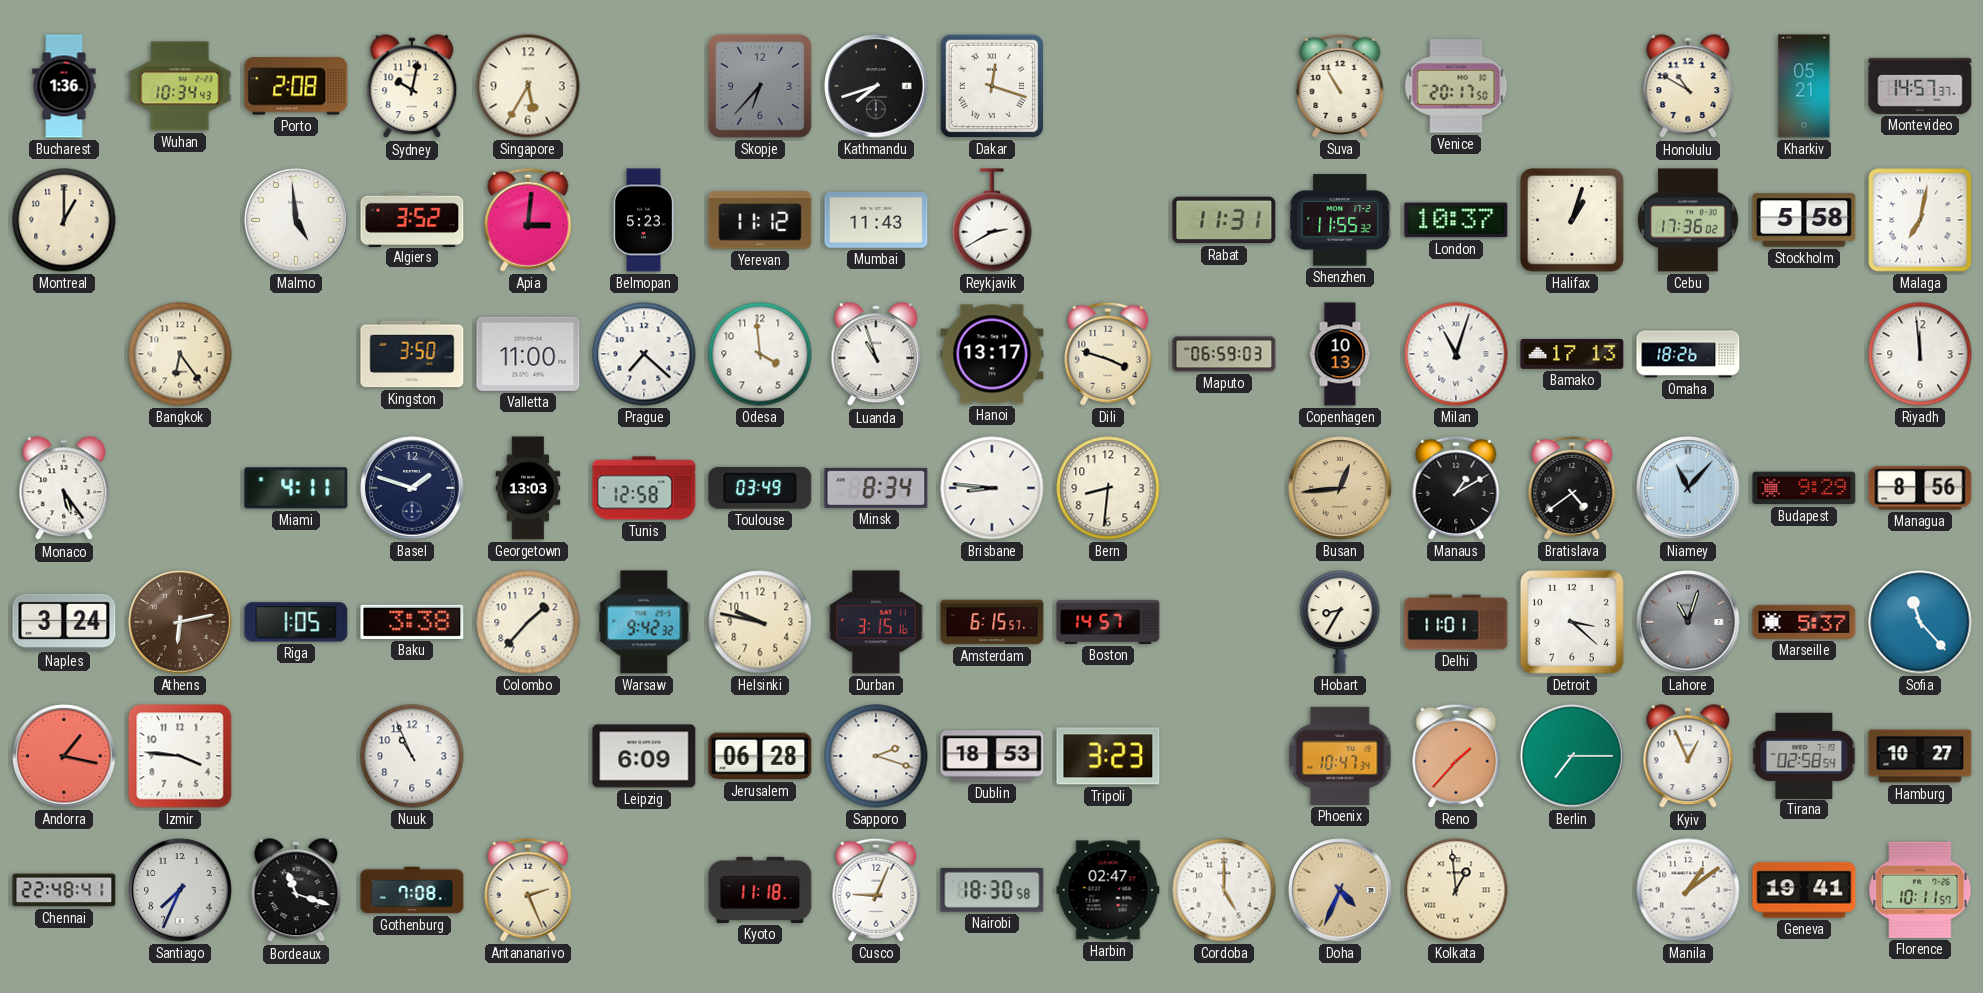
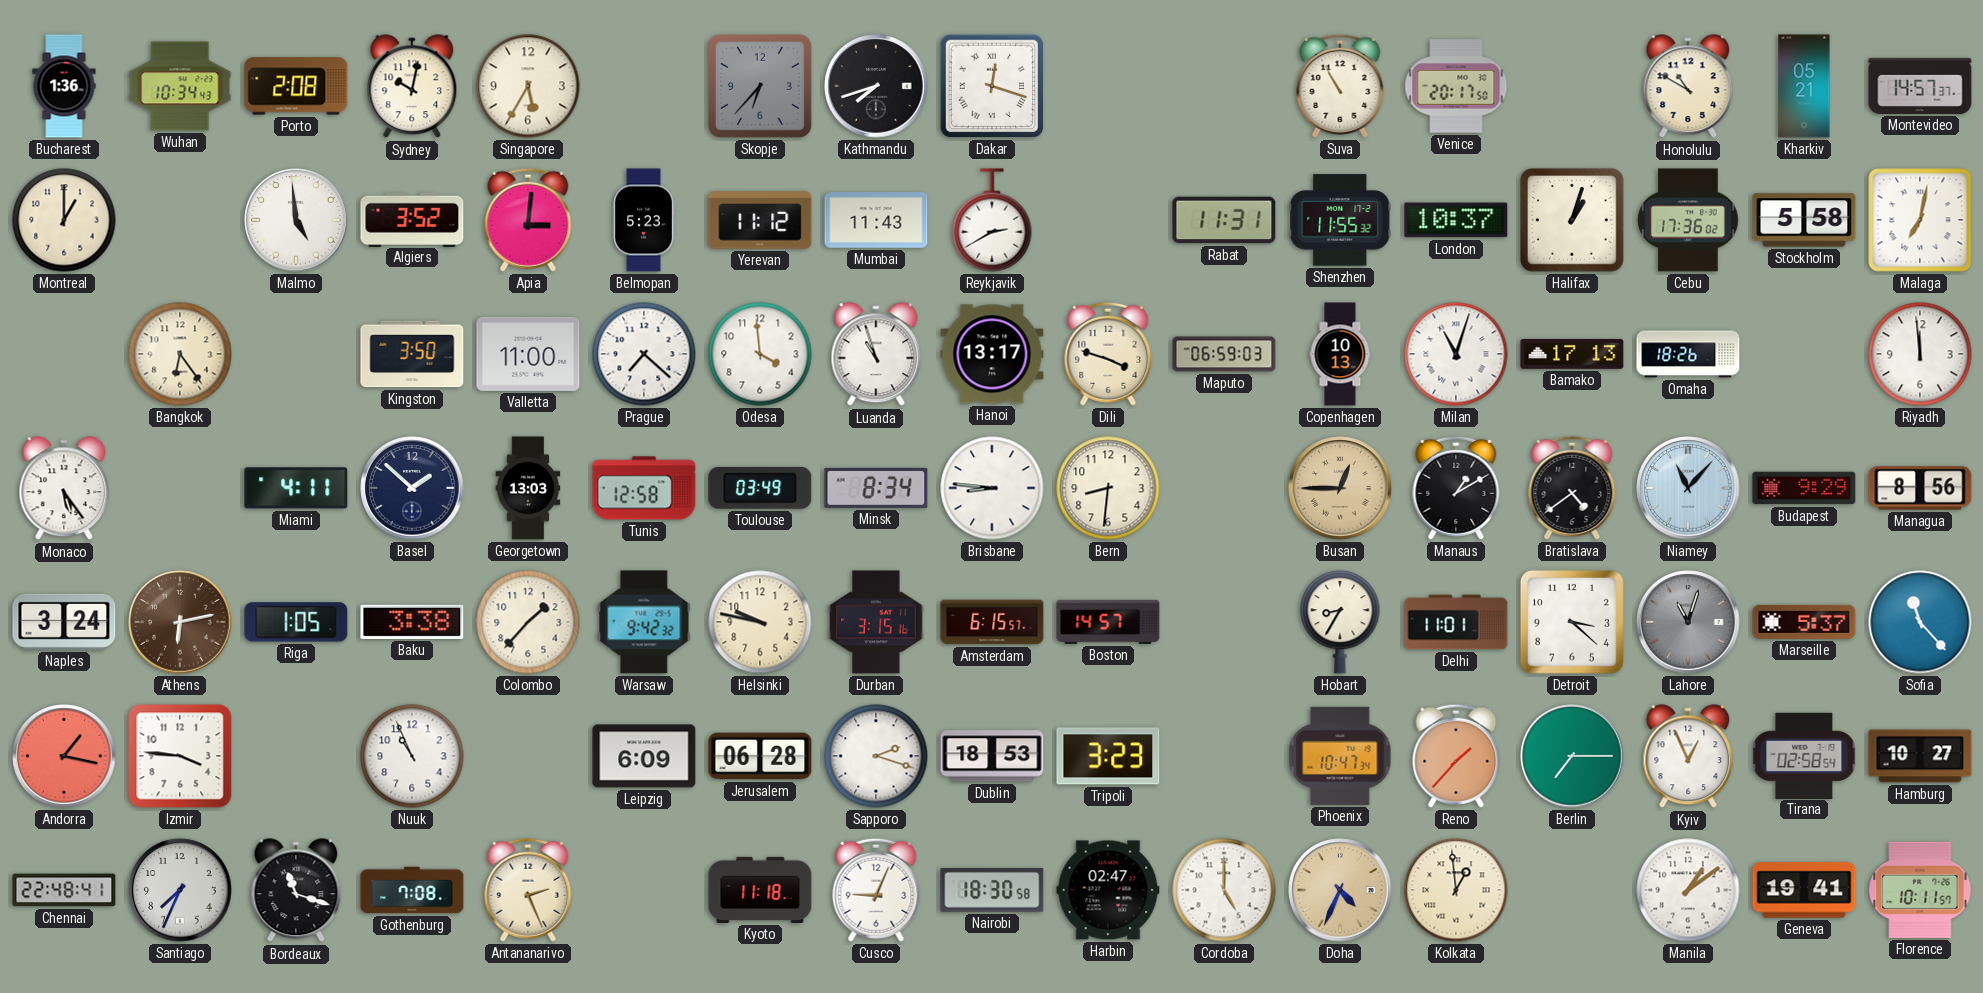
Basel: 1:48 -> 1:52
Busan: 12:44 -> 12:45
